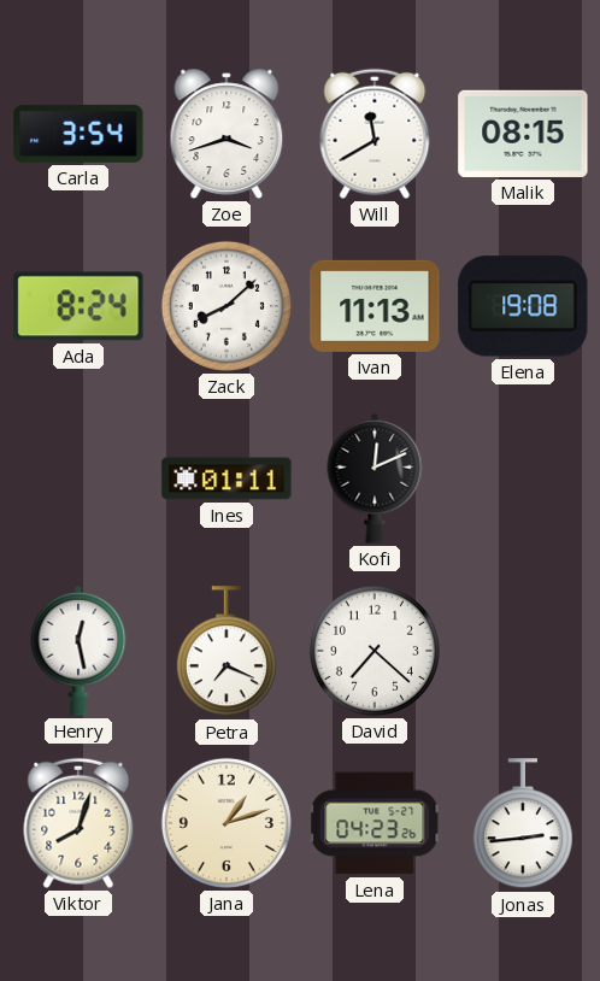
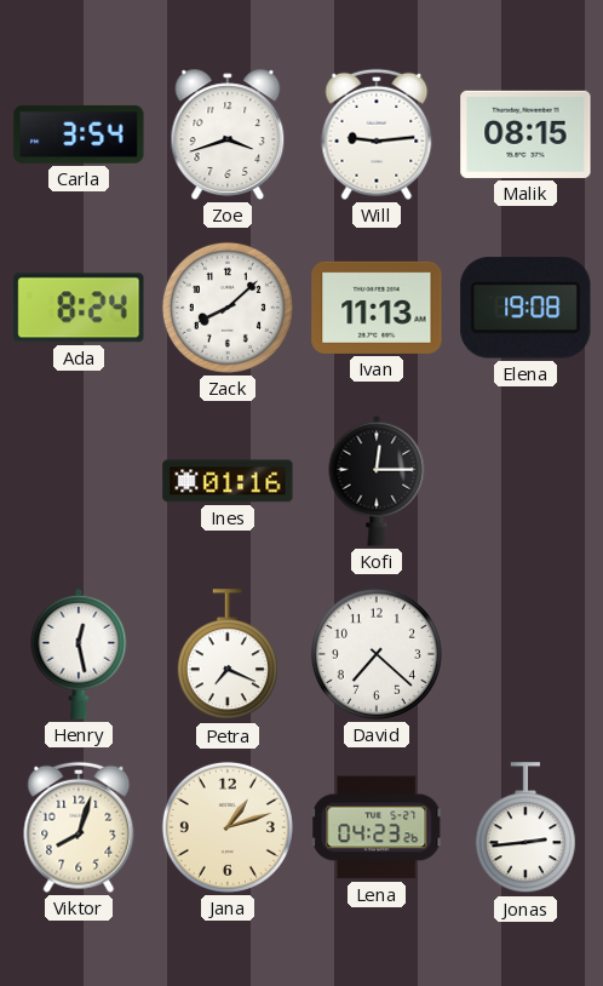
Will: 11:40 -> 9:14
Ines: 01:11 -> 01:16
Kofi: 12:11 -> 12:15
